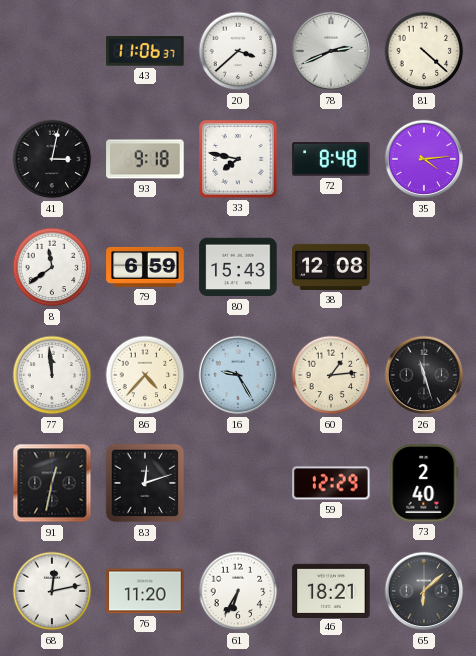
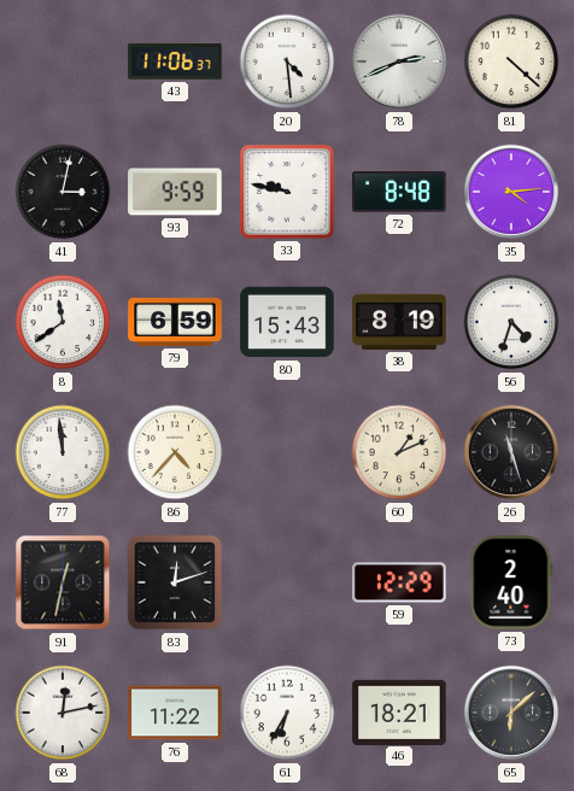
20: 3:38 -> 4:29
93: 9:18 -> 9:59
33: 7:47 -> 9:47
38: 12:08 -> 8:19
56: none -> 4:33
16: 9:25 -> none
60: 1:14 -> 1:11
76: 11:20 -> 11:22
